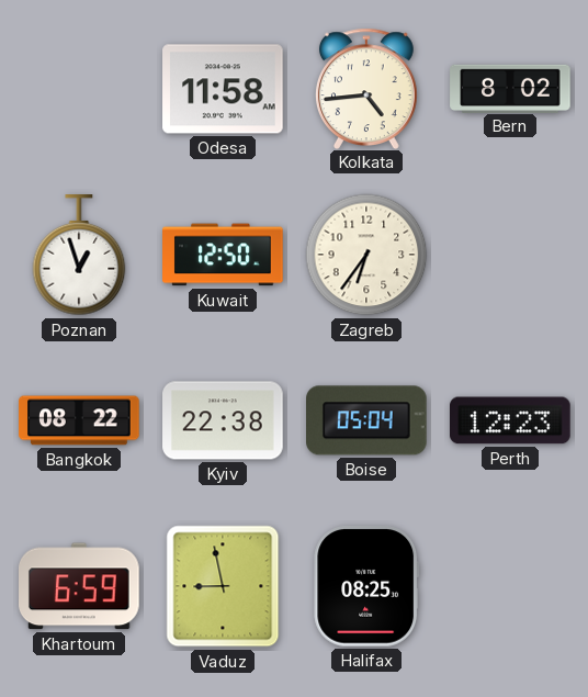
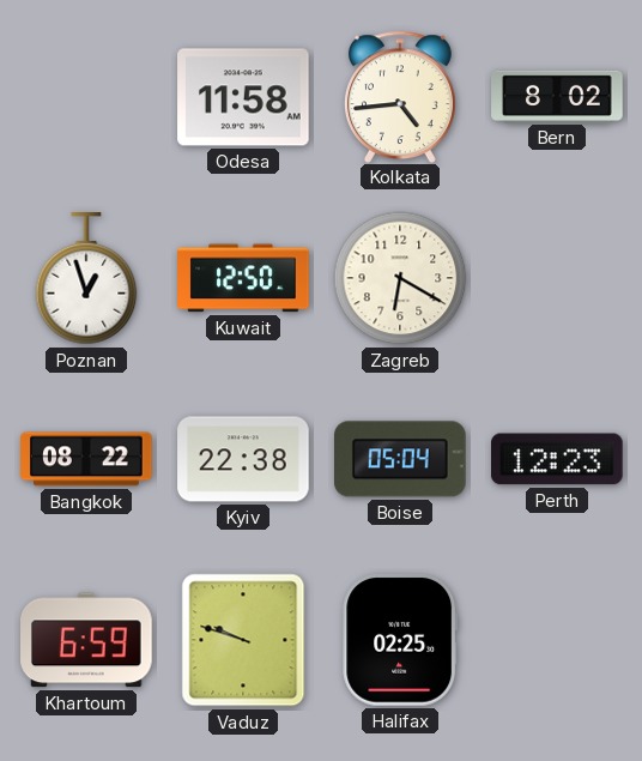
Zagreb: 6:36 -> 6:20
Vaduz: 8:58 -> 9:48
Halifax: 08:25 -> 02:25
